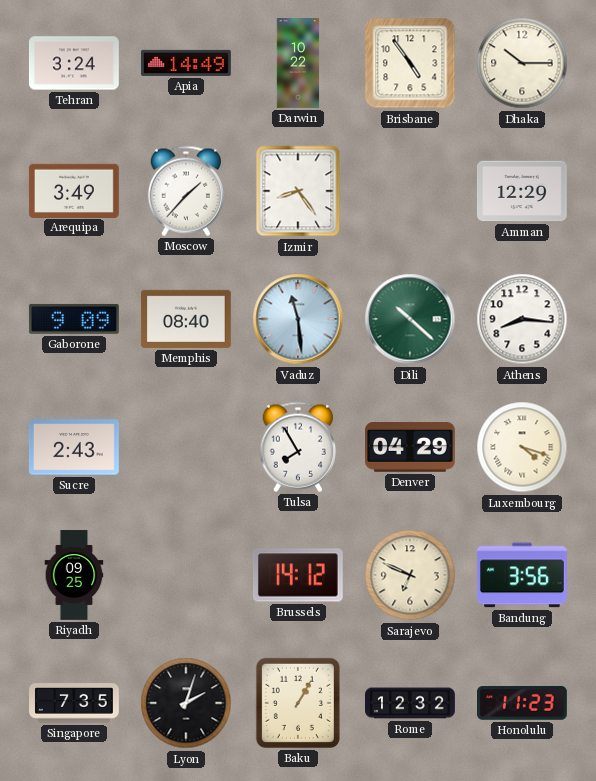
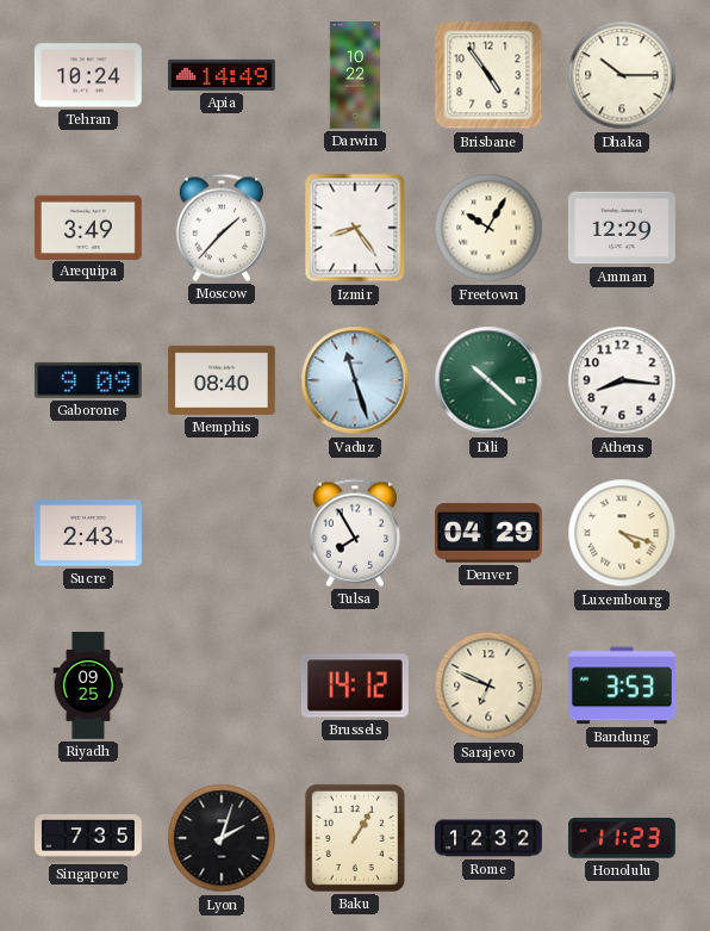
Tehran: 3:24 -> 10:24
Freetown: none -> 10:05
Vaduz: 11:29 -> 11:27
Bandung: 3:56 -> 3:53
